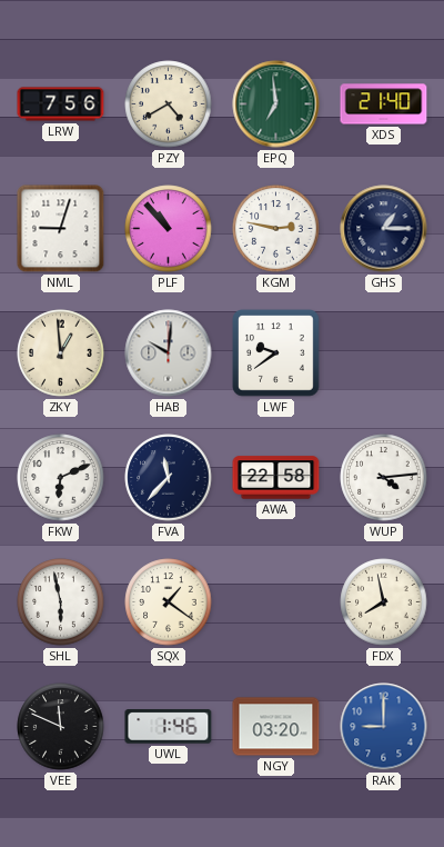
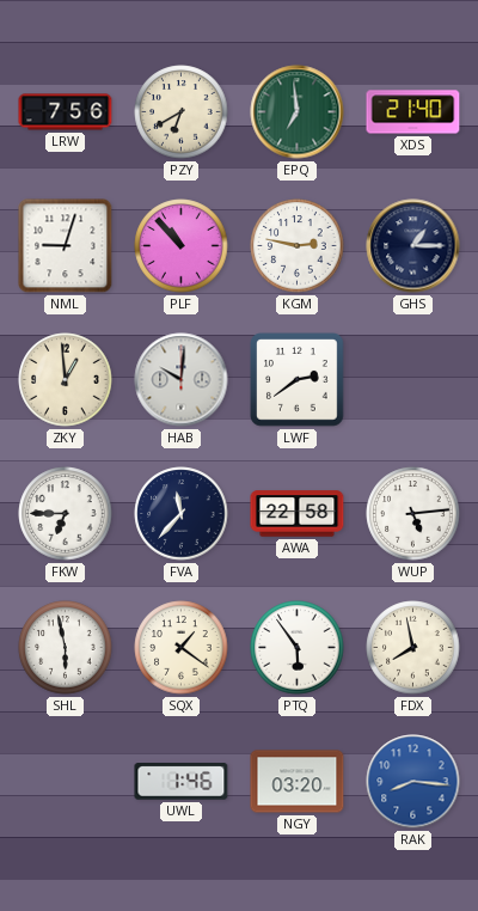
PZY: 4:40 -> 6:40
LWF: 9:39 -> 2:39
FKW: 6:11 -> 6:45
WUP: 4:14 -> 5:14
PTQ: none -> 5:54
VEE: 11:49 -> none
RAK: 9:00 -> 8:16
